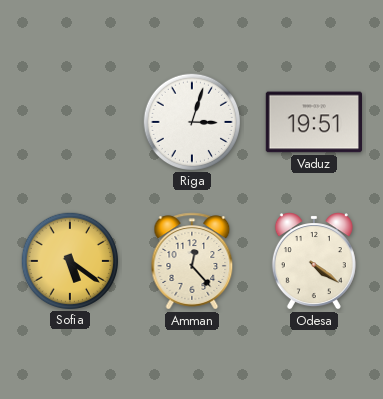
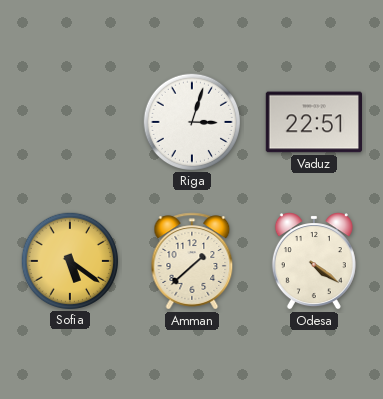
Vaduz: 19:51 -> 22:51
Amman: 12:23 -> 1:38
